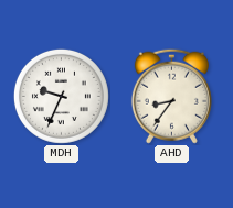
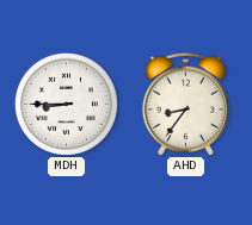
MDH: 9:34 -> 8:45
